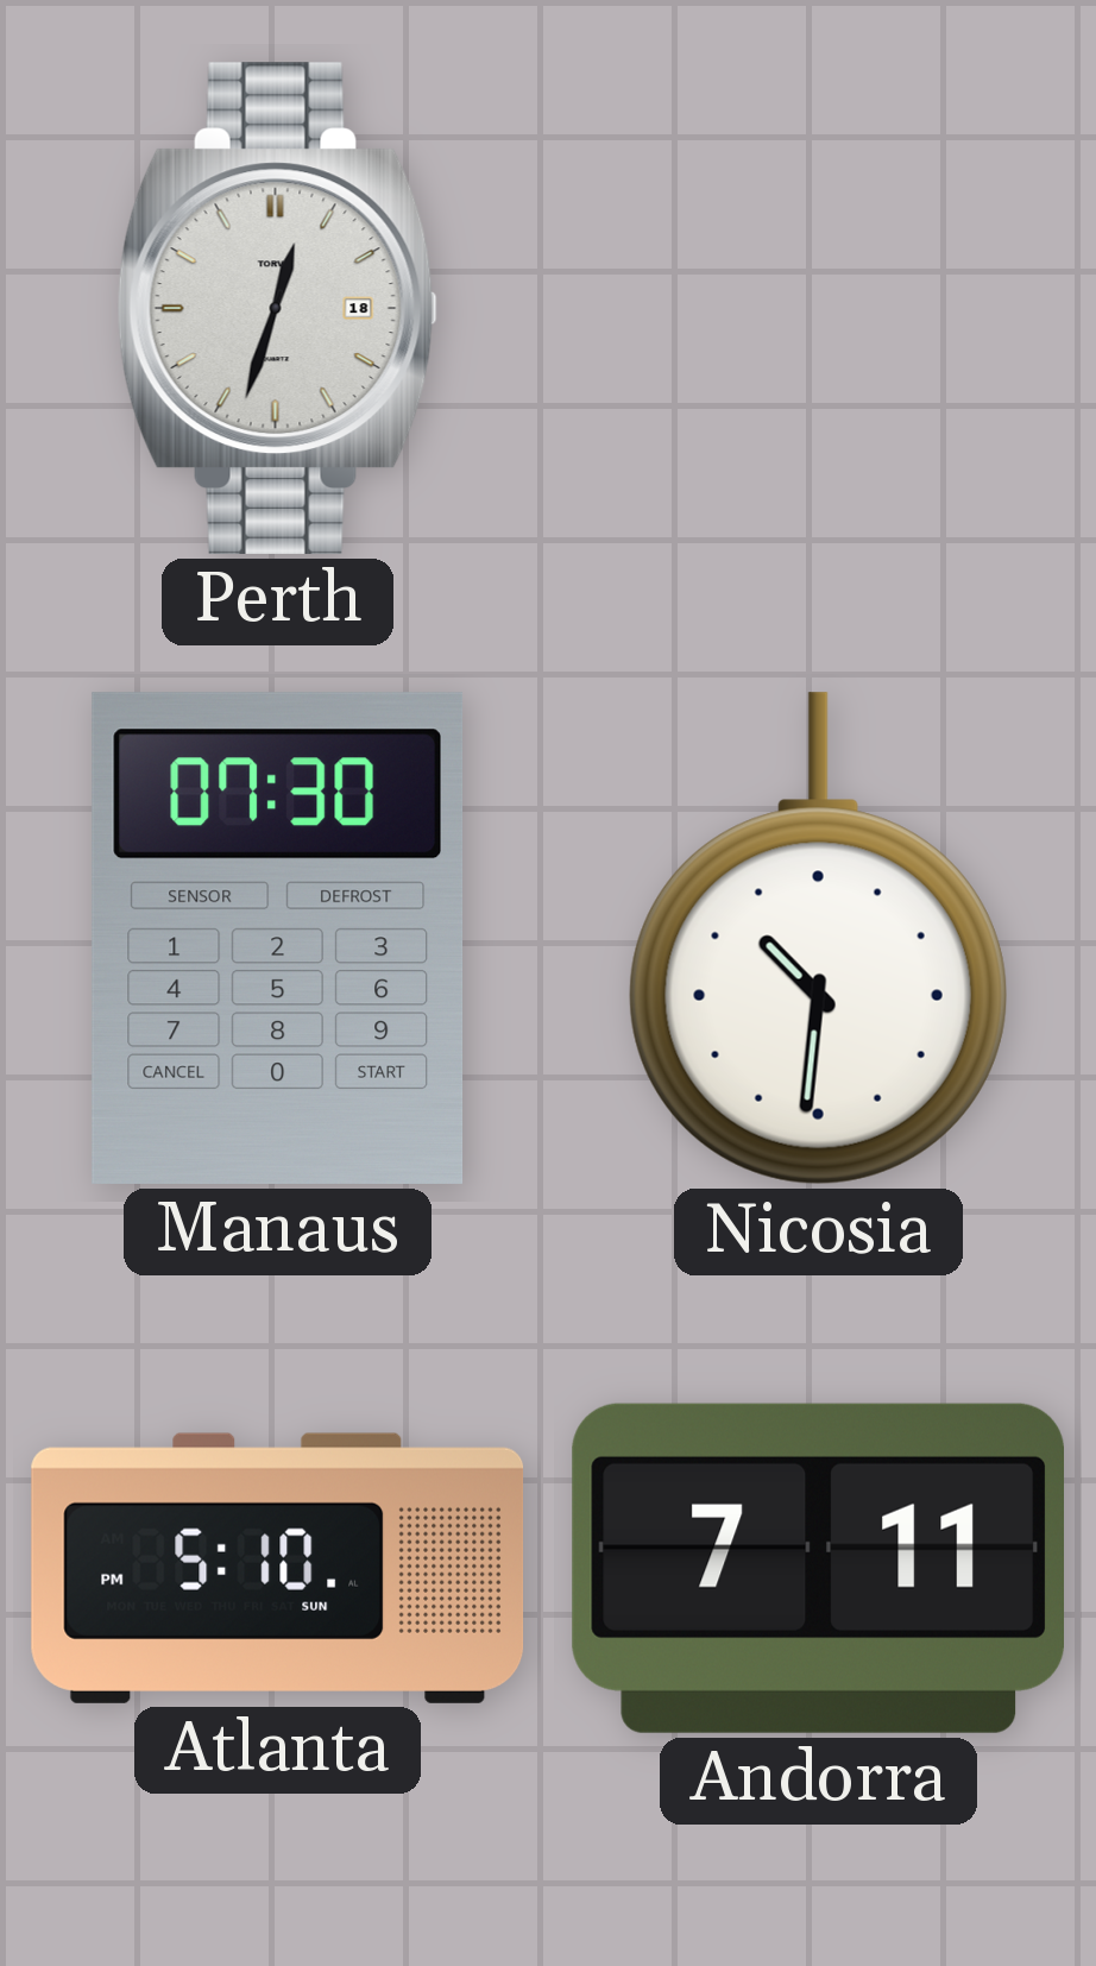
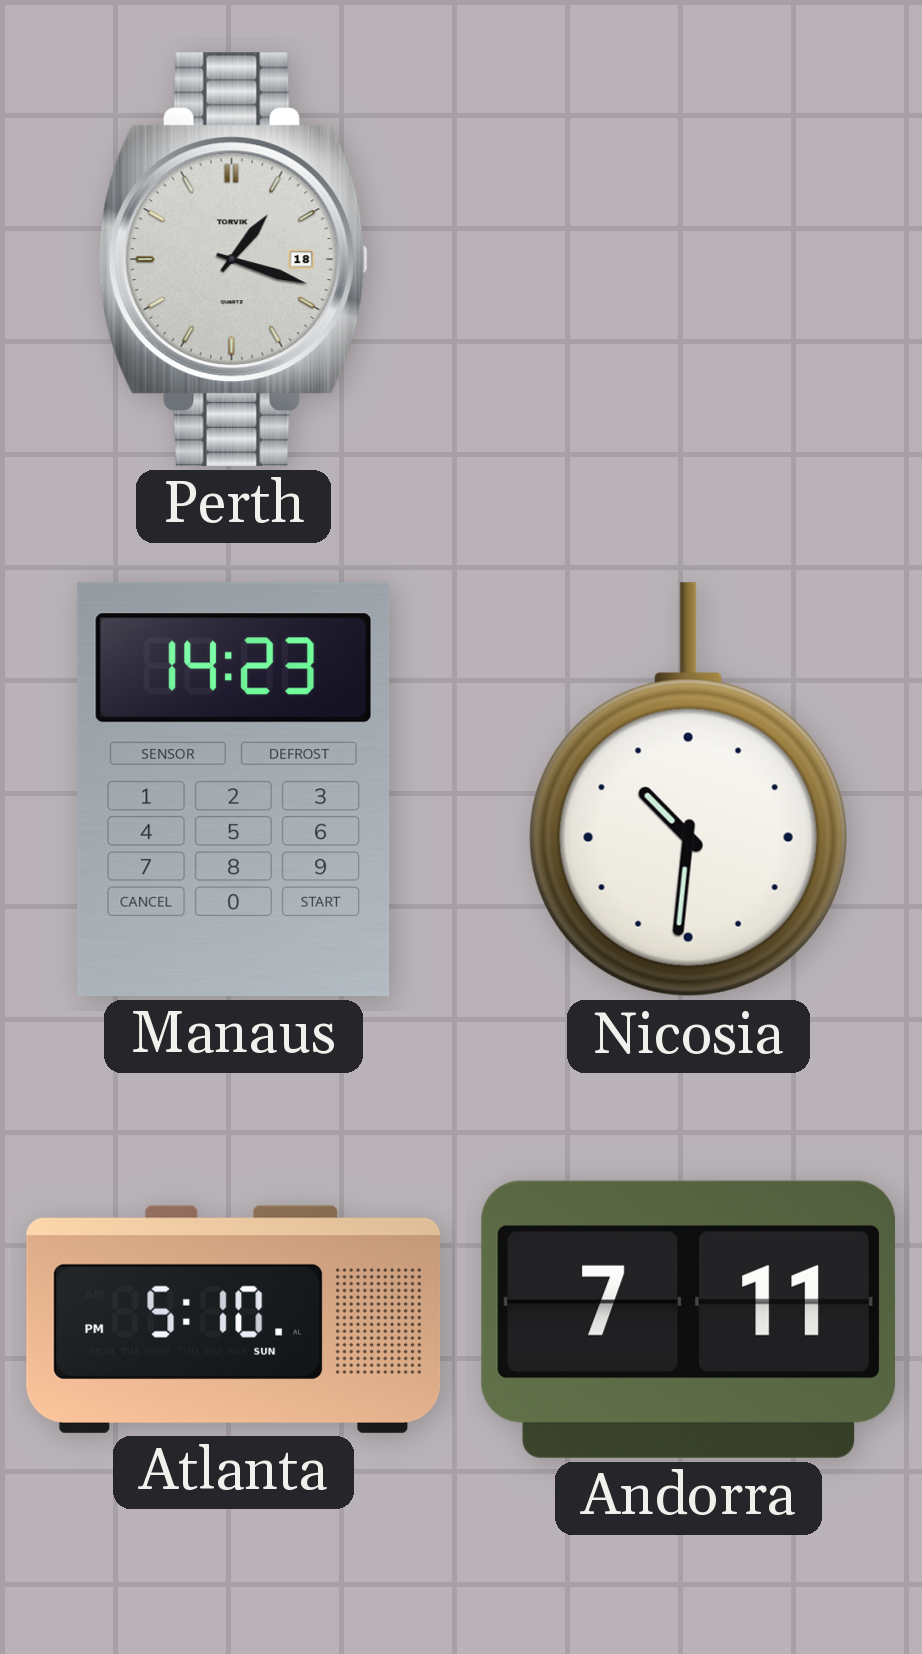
Perth: 12:33 -> 1:18
Manaus: 07:30 -> 14:23
